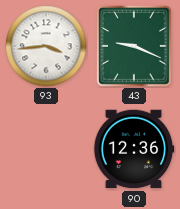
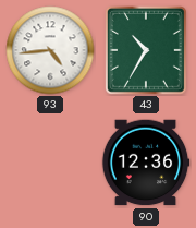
93: 3:44 -> 4:44
43: 9:19 -> 10:35
